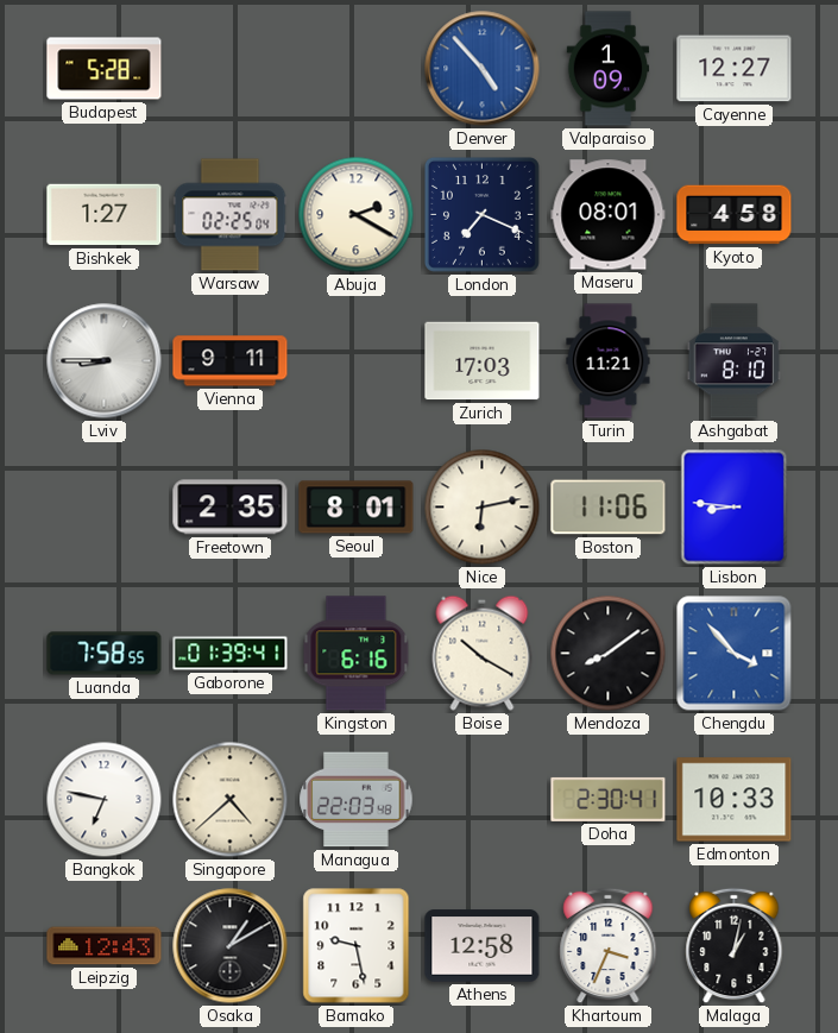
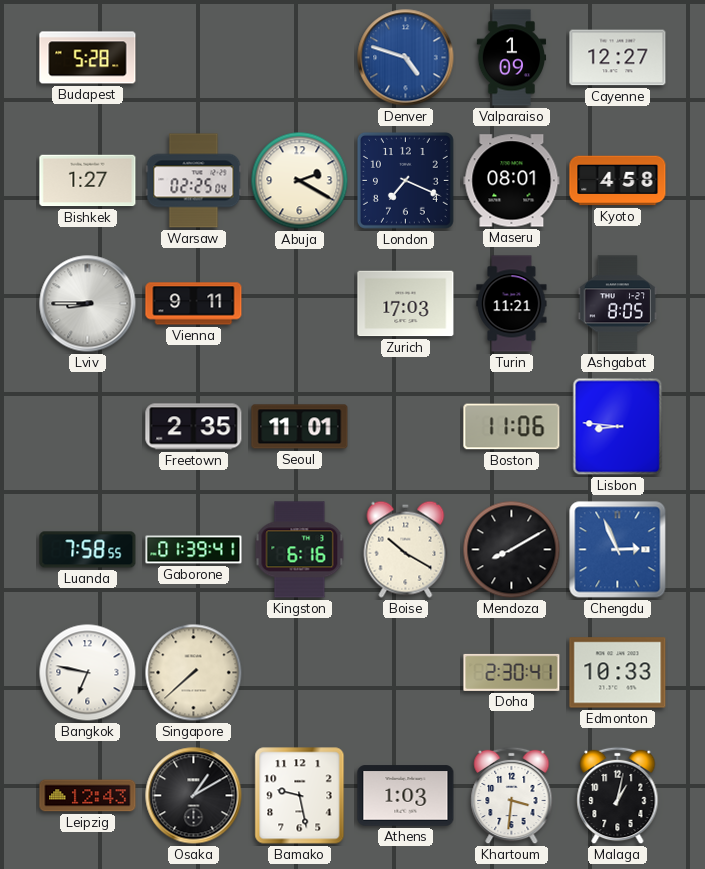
Denver: 4:53 -> 4:48
Ashgabat: 8:10 -> 8:05
Seoul: 8:01 -> 11:01
Nice: 6:13 -> none
Mendoza: 8:09 -> 8:10
Chengdu: 3:53 -> 2:56
Singapore: 4:38 -> 7:38
Managua: 22:03 -> none
Athens: 12:58 -> 1:03
Khartoum: 3:34 -> 3:31
